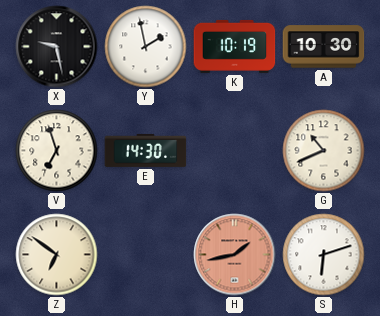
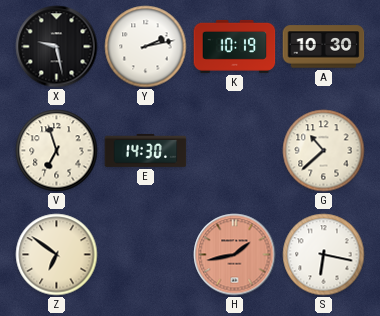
Y: 1:58 -> 2:13
G: 10:41 -> 10:38
S: 6:12 -> 6:17
